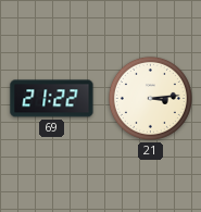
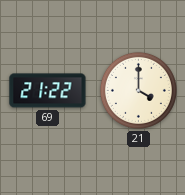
21: 3:14 -> 4:00
